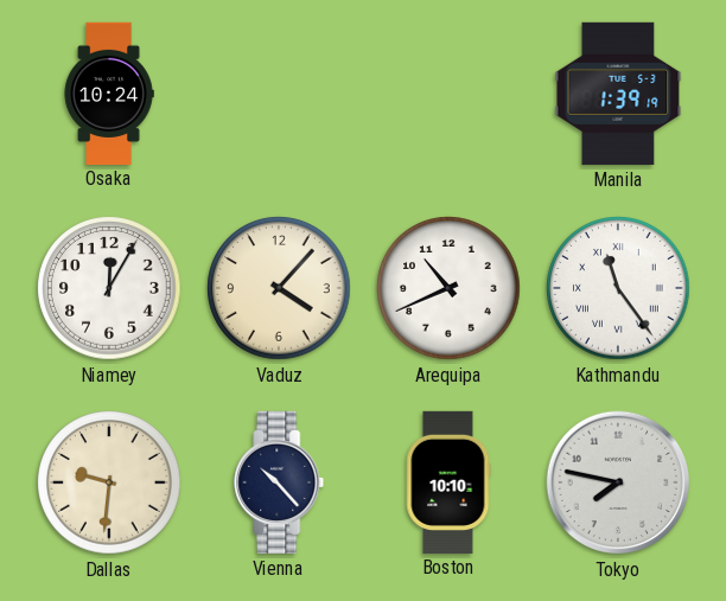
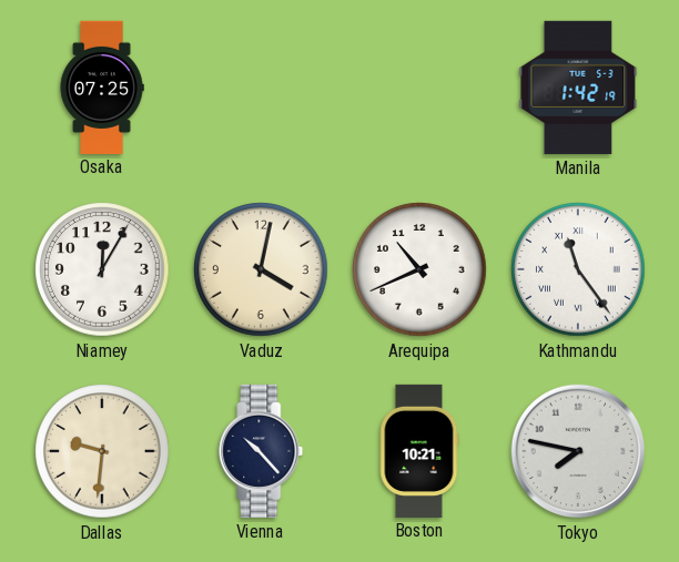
Osaka: 10:24 -> 07:25
Manila: 1:39 -> 1:42
Vaduz: 4:07 -> 4:02
Boston: 10:10 -> 10:21
